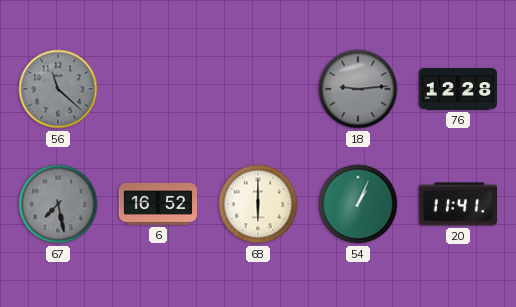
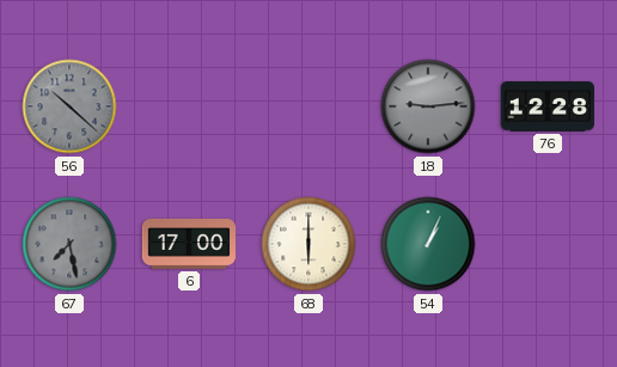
56: 11:22 -> 10:22
6: 16:52 -> 17:00
20: 11:41 -> none
